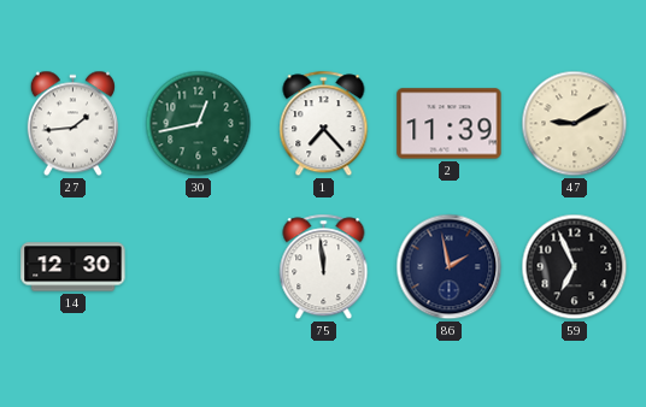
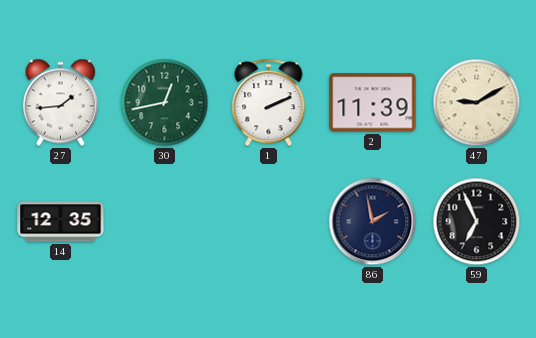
1: 7:23 -> 2:11
14: 12:30 -> 12:35
75: 11:59 -> none
